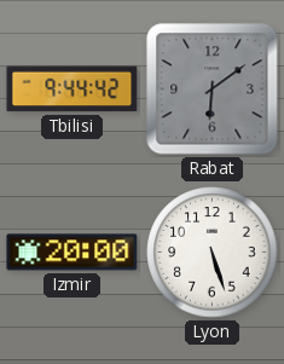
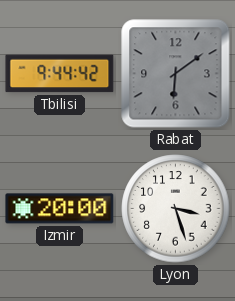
Lyon: 5:27 -> 3:27
